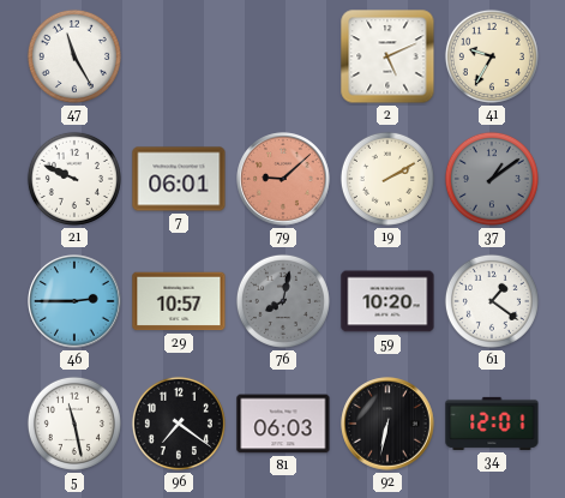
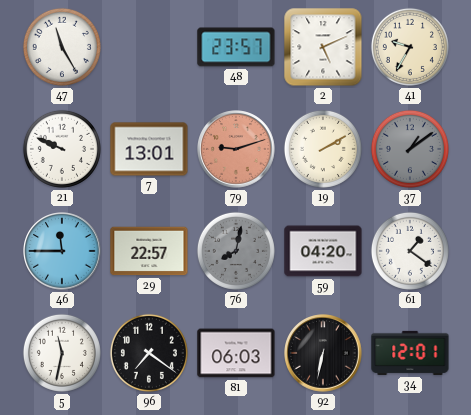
48: none -> 23:57
7: 06:01 -> 13:01
79: 9:08 -> 9:12
46: 2:45 -> 11:45
29: 10:57 -> 22:57
59: 10:20 -> 04:20
5: 11:28 -> 11:32
